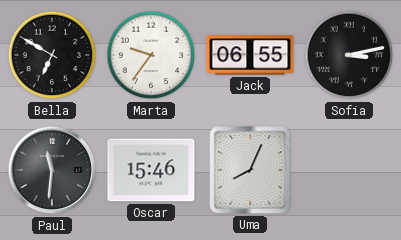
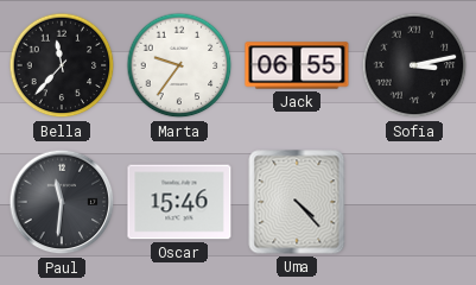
Bella: 6:50 -> 11:37
Uma: 8:04 -> 4:23
